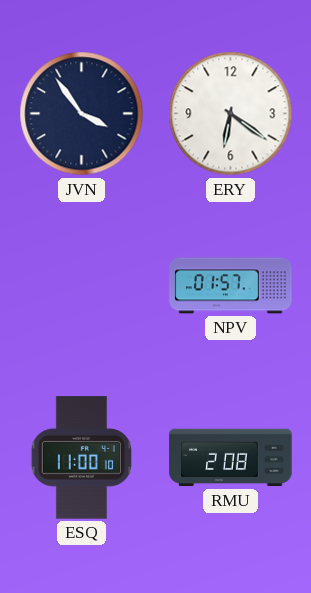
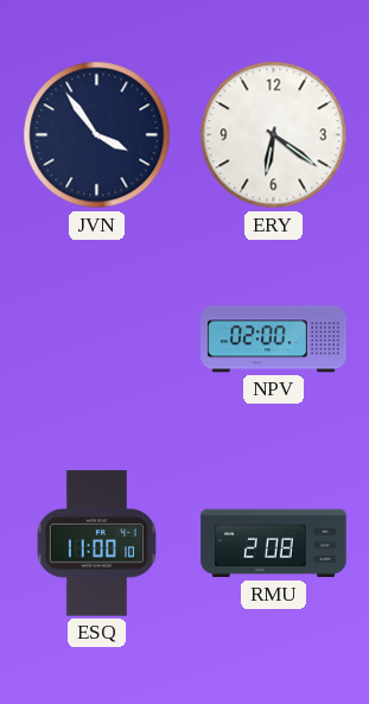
NPV: 01:57 -> 02:00
